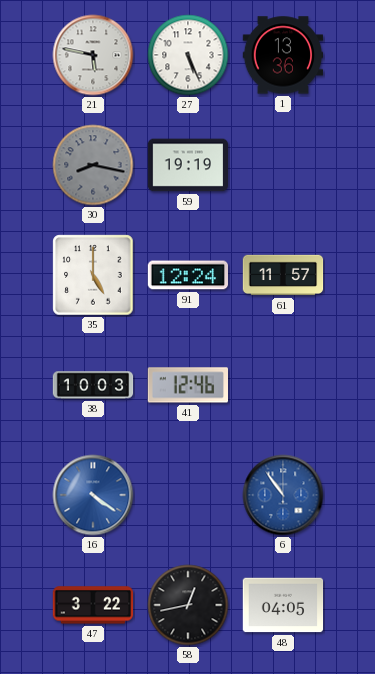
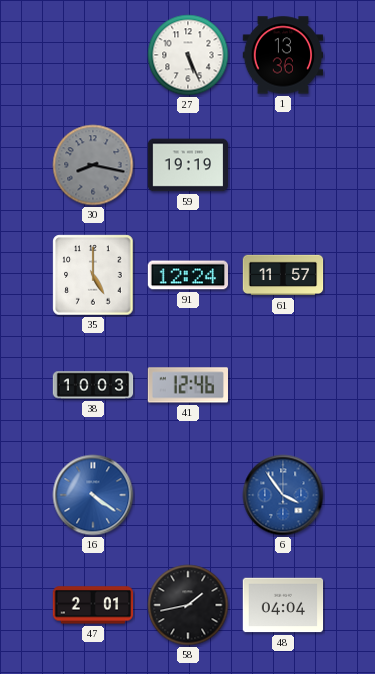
21: 5:47 -> none
6: 10:54 -> 3:54
47: 3:22 -> 2:01
58: 12:43 -> 1:43
48: 04:05 -> 04:04
